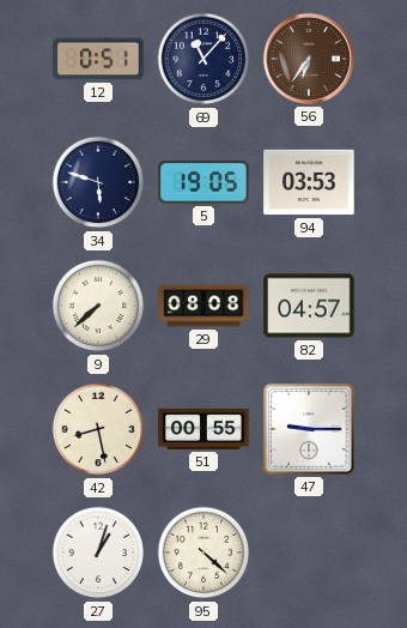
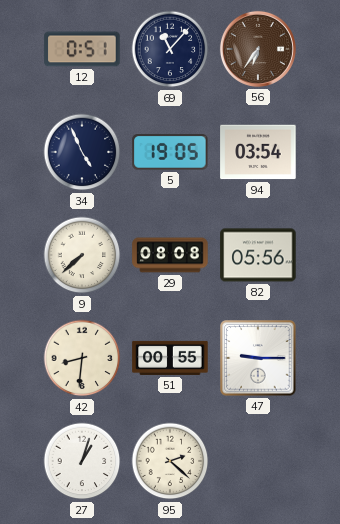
34: 5:48 -> 4:56
94: 03:53 -> 03:54
82: 04:57 -> 05:56
42: 8:28 -> 8:31
95: 4:22 -> 2:22
